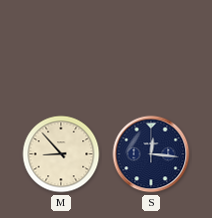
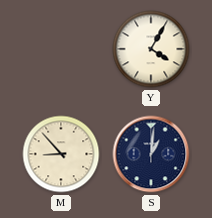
Y: none -> 4:05
S: 12:16 -> 1:01
